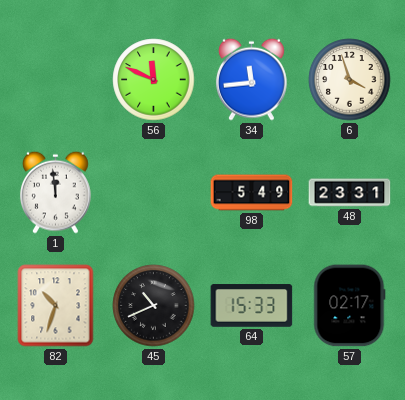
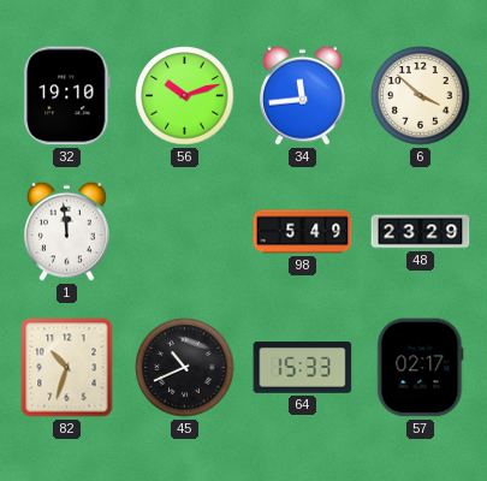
32: none -> 19:10
56: 11:49 -> 10:12
6: 3:57 -> 3:52
48: 23:31 -> 23:29
